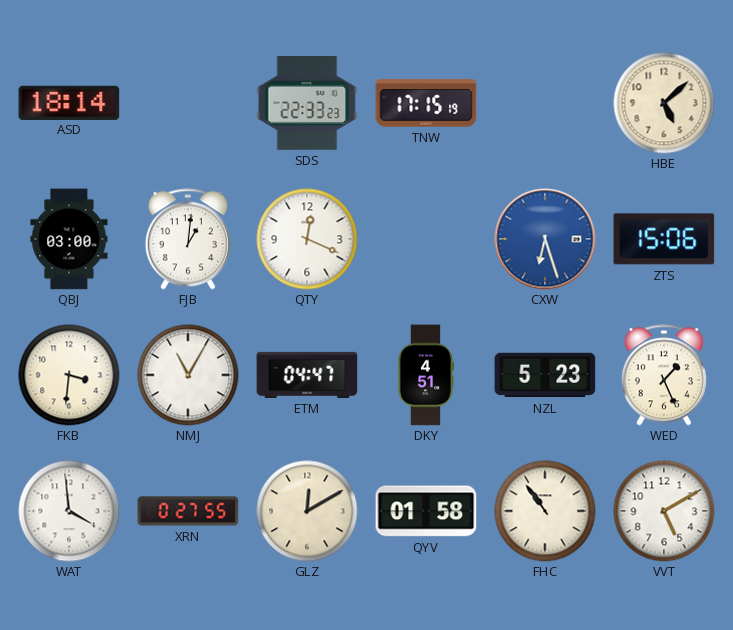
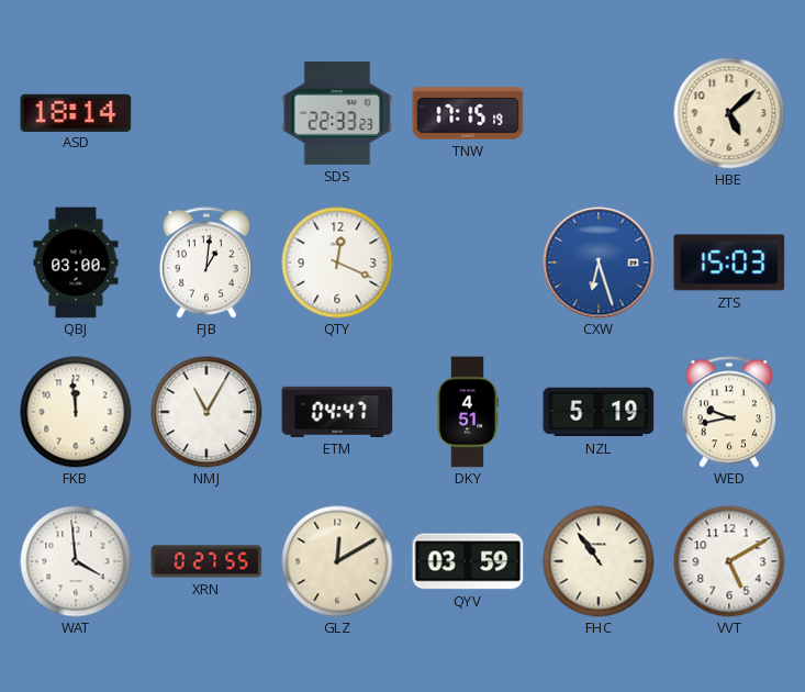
ZTS: 15:06 -> 15:03
FKB: 3:31 -> 11:59
NZL: 5:23 -> 5:19
WED: 1:26 -> 9:43
QYV: 01:58 -> 03:59
